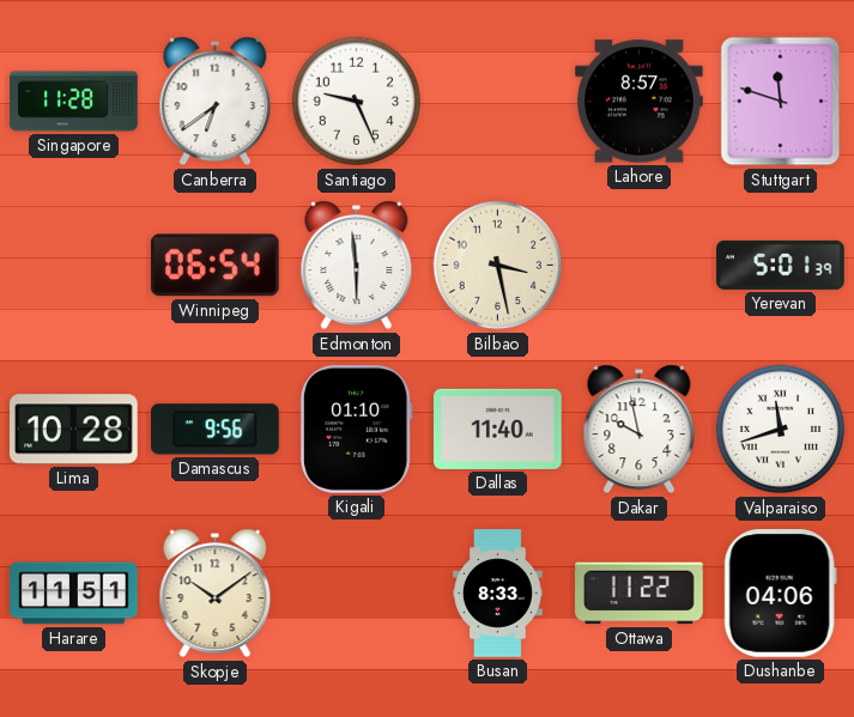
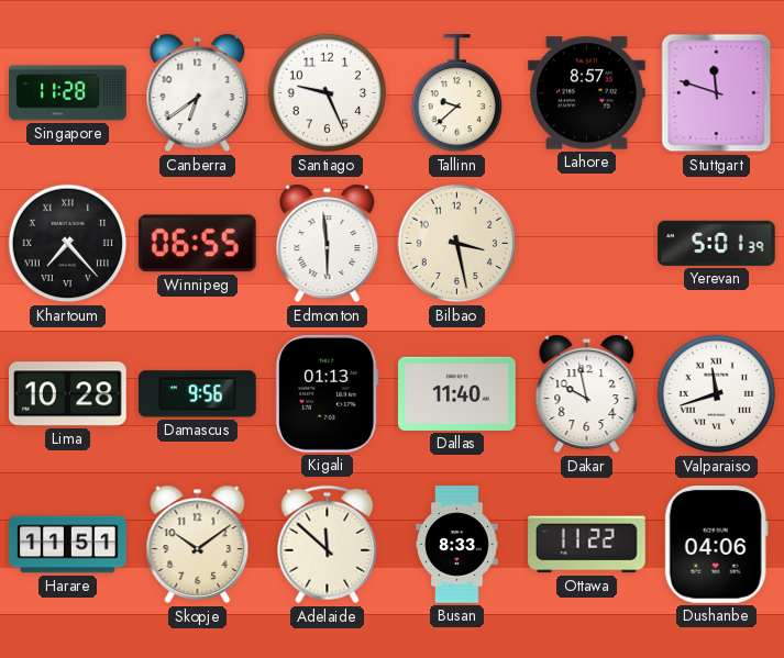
Tallinn: none -> 9:38
Khartoum: none -> 7:23
Winnipeg: 06:54 -> 06:55
Kigali: 01:10 -> 01:13
Adelaide: none -> 11:52
